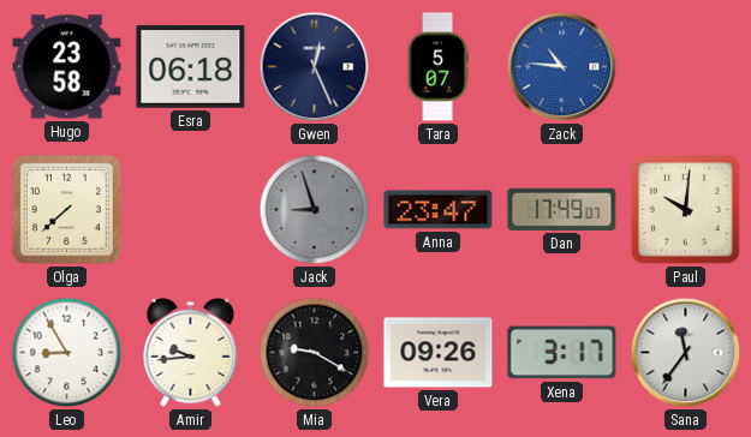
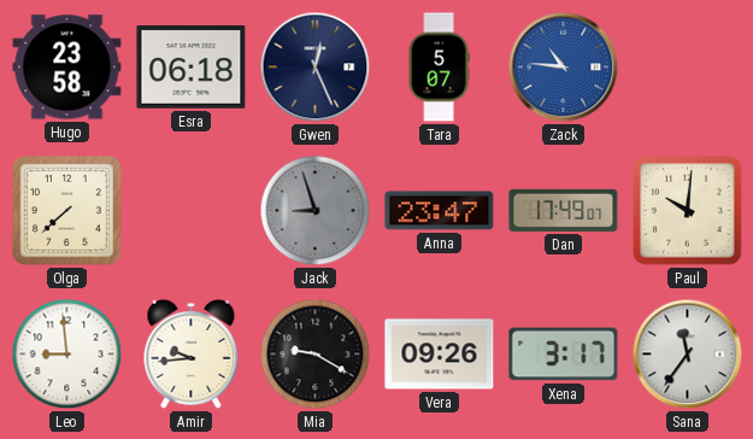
Leo: 8:55 -> 8:59
